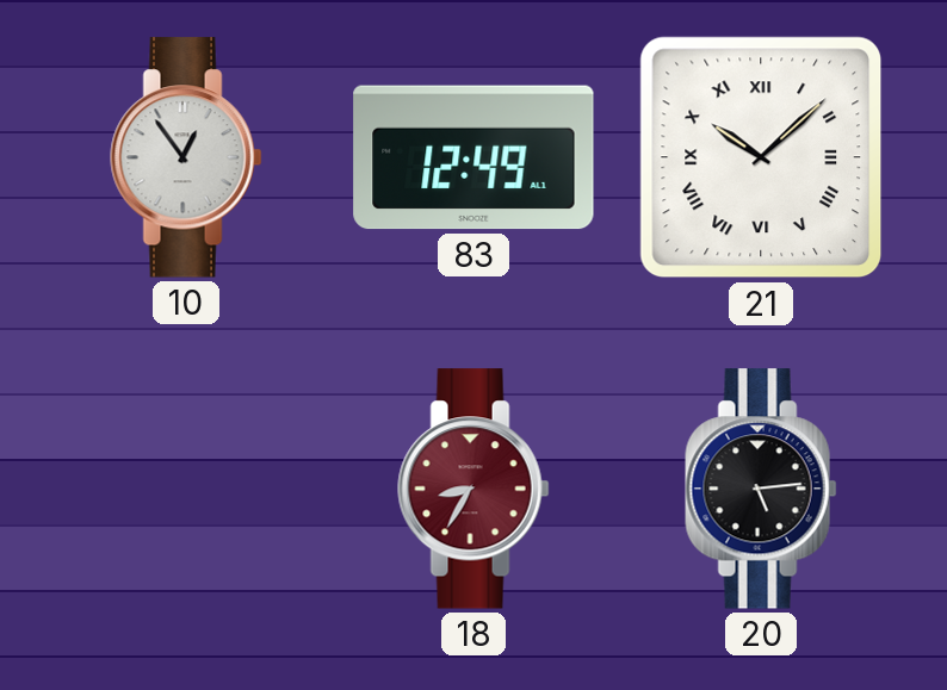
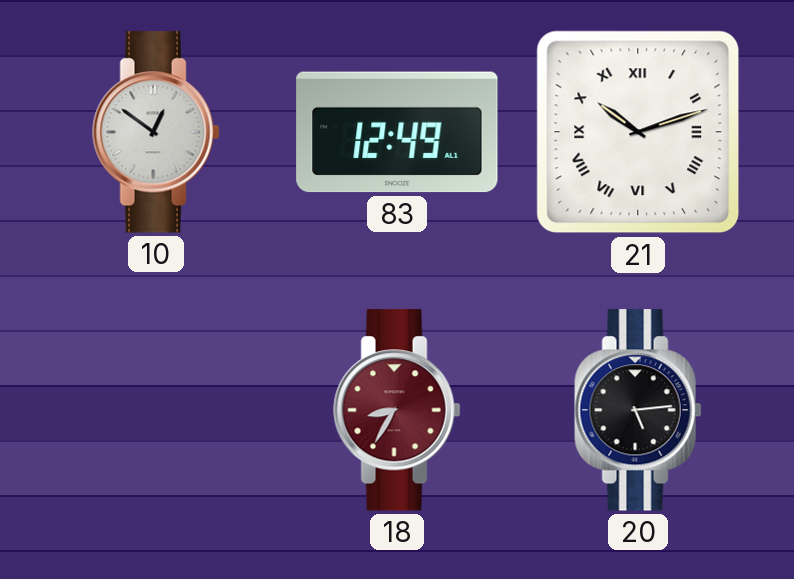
10: 12:54 -> 12:51
21: 10:08 -> 10:12
